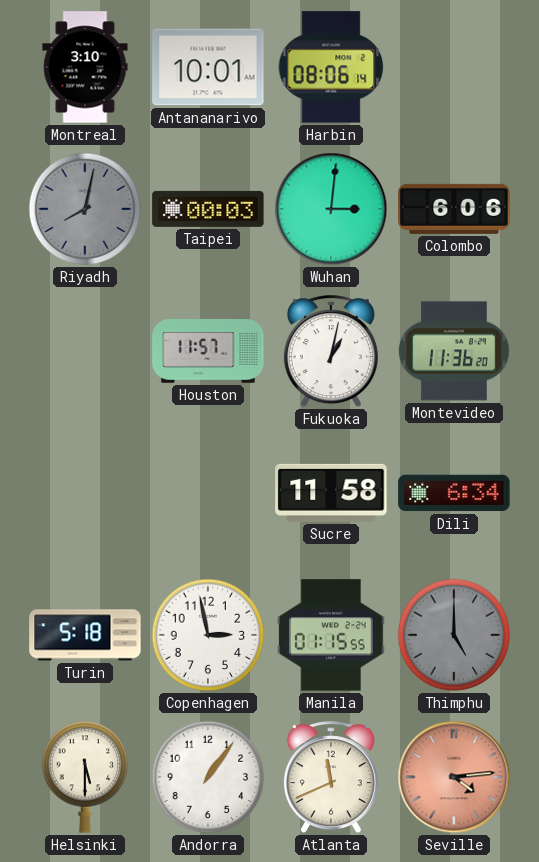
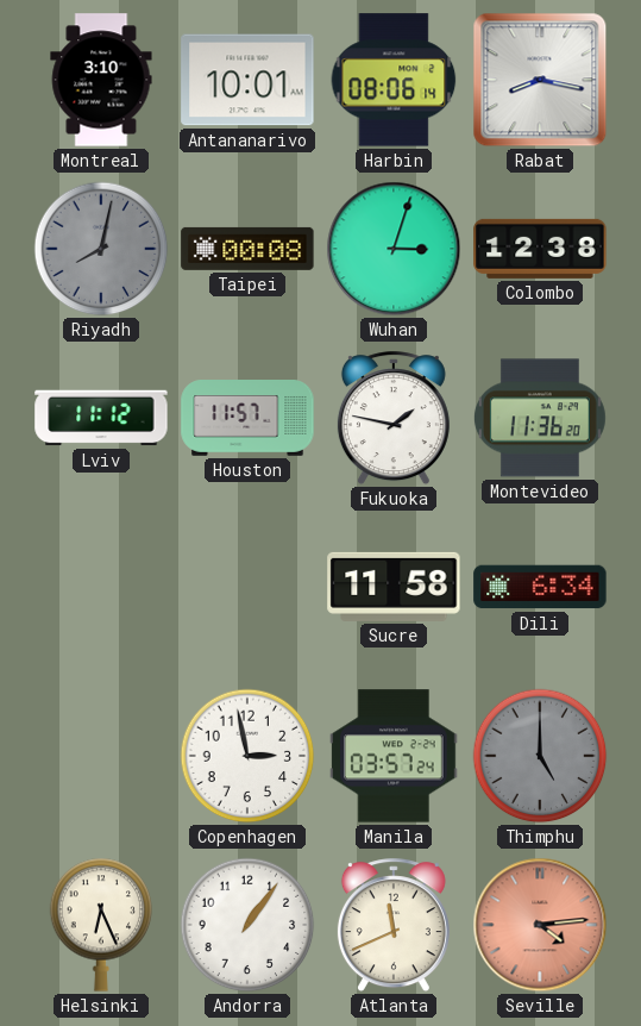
Rabat: none -> 8:17
Taipei: 00:03 -> 00:08
Wuhan: 3:01 -> 3:03
Colombo: 6:06 -> 12:38
Lviv: none -> 11:12
Fukuoka: 1:02 -> 1:47
Turin: 5:18 -> none
Manila: 01:15 -> 03:57
Helsinki: 5:30 -> 6:26
